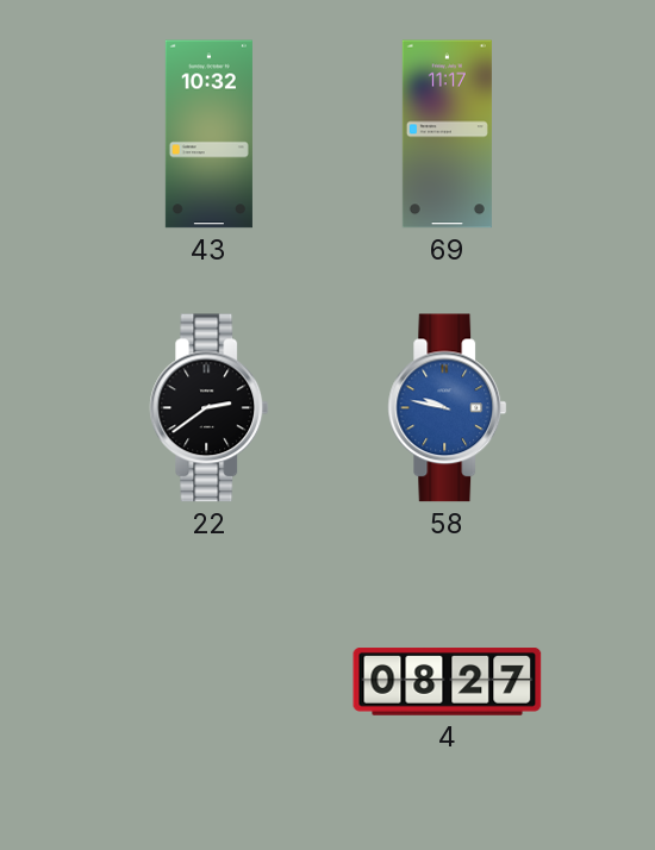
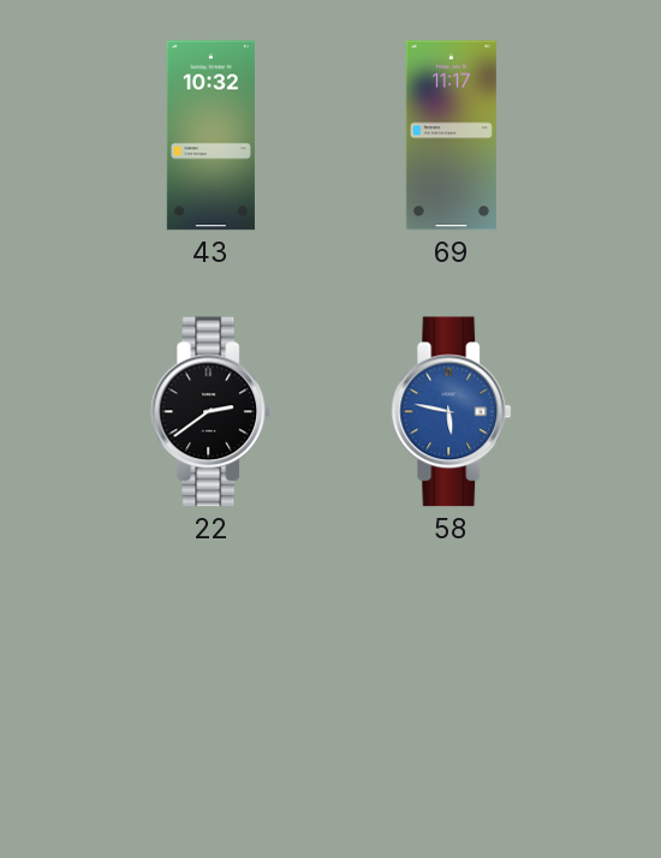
58: 9:47 -> 5:47
4: 08:27 -> none
